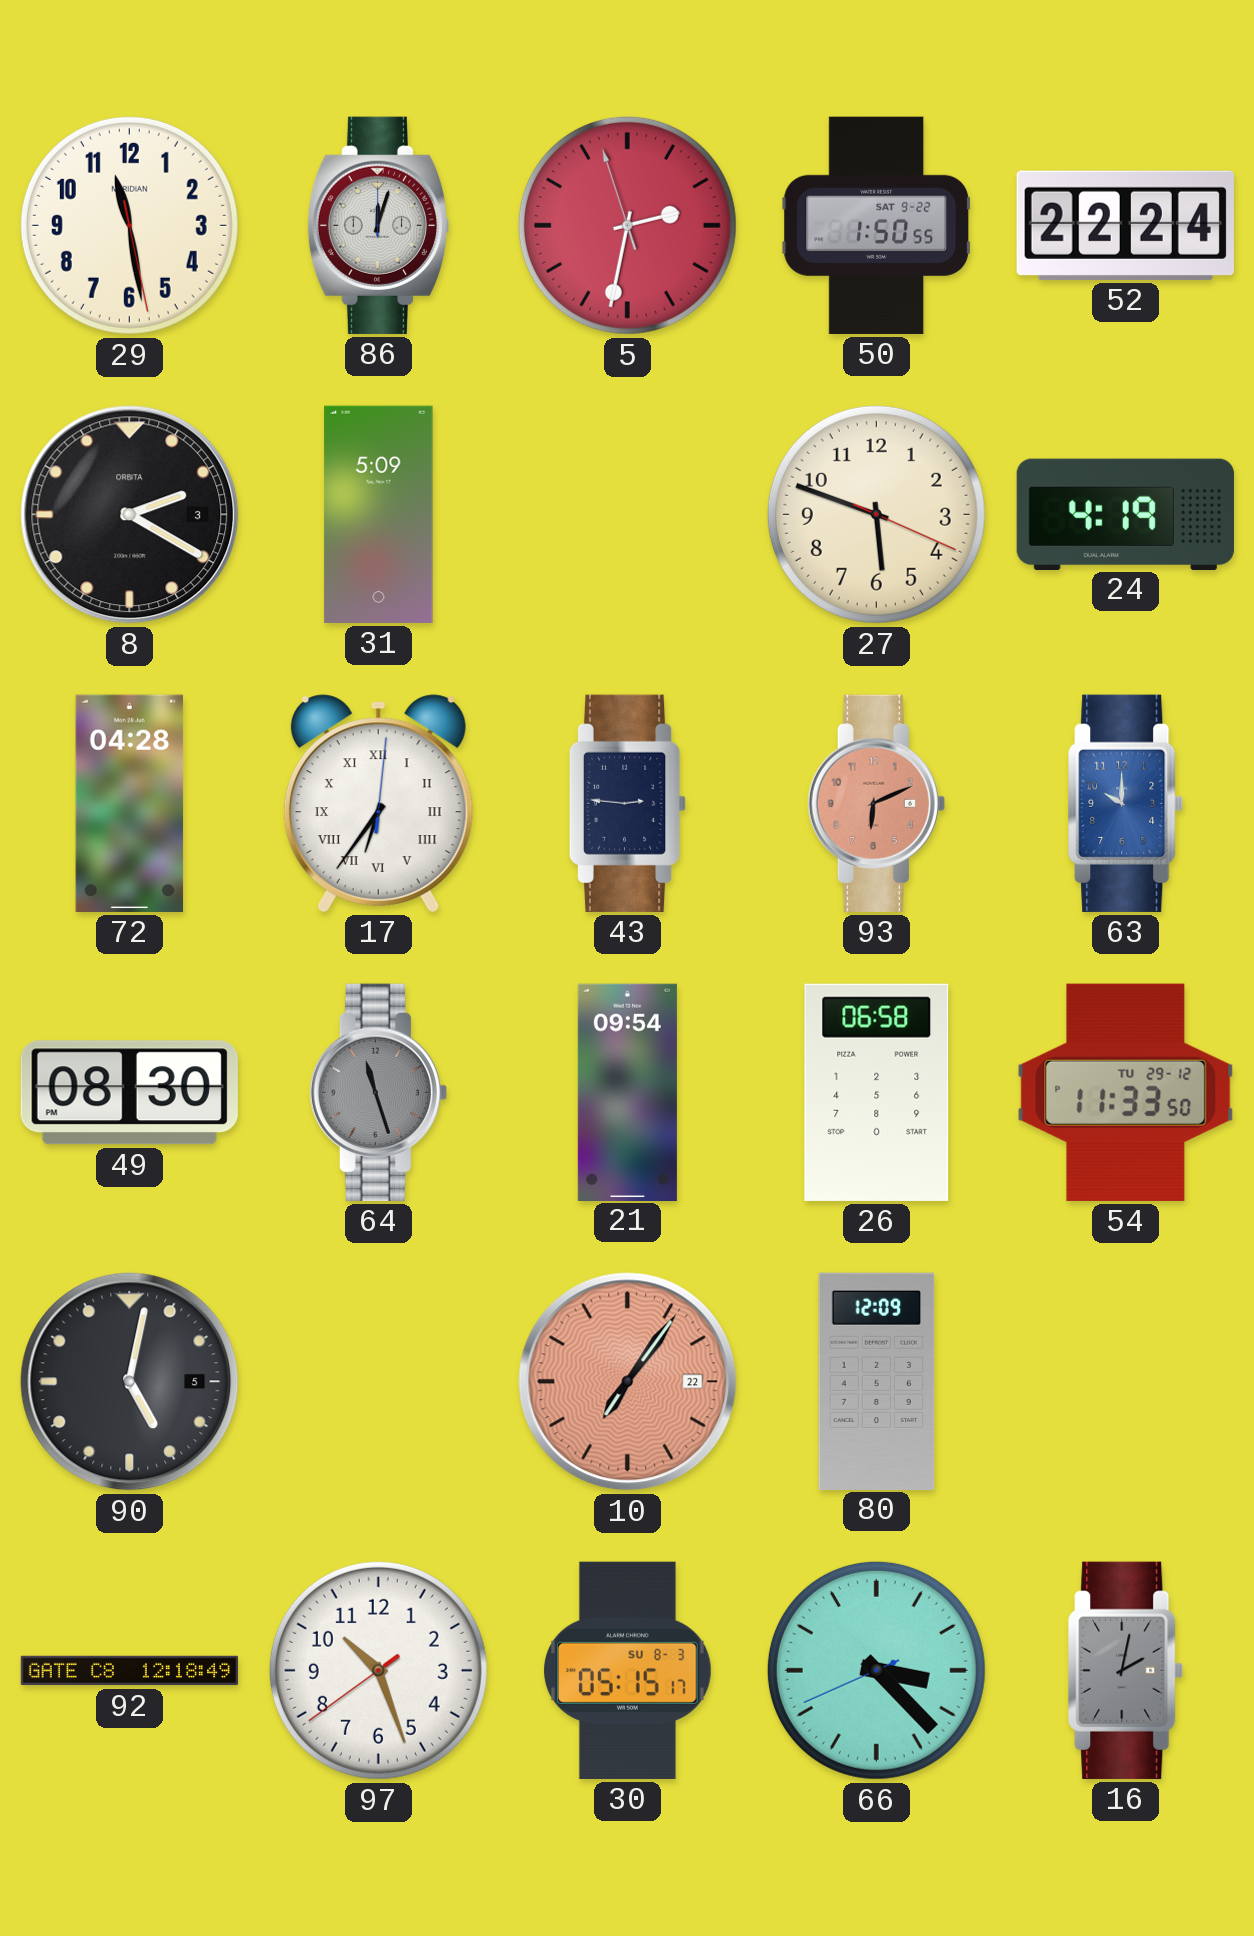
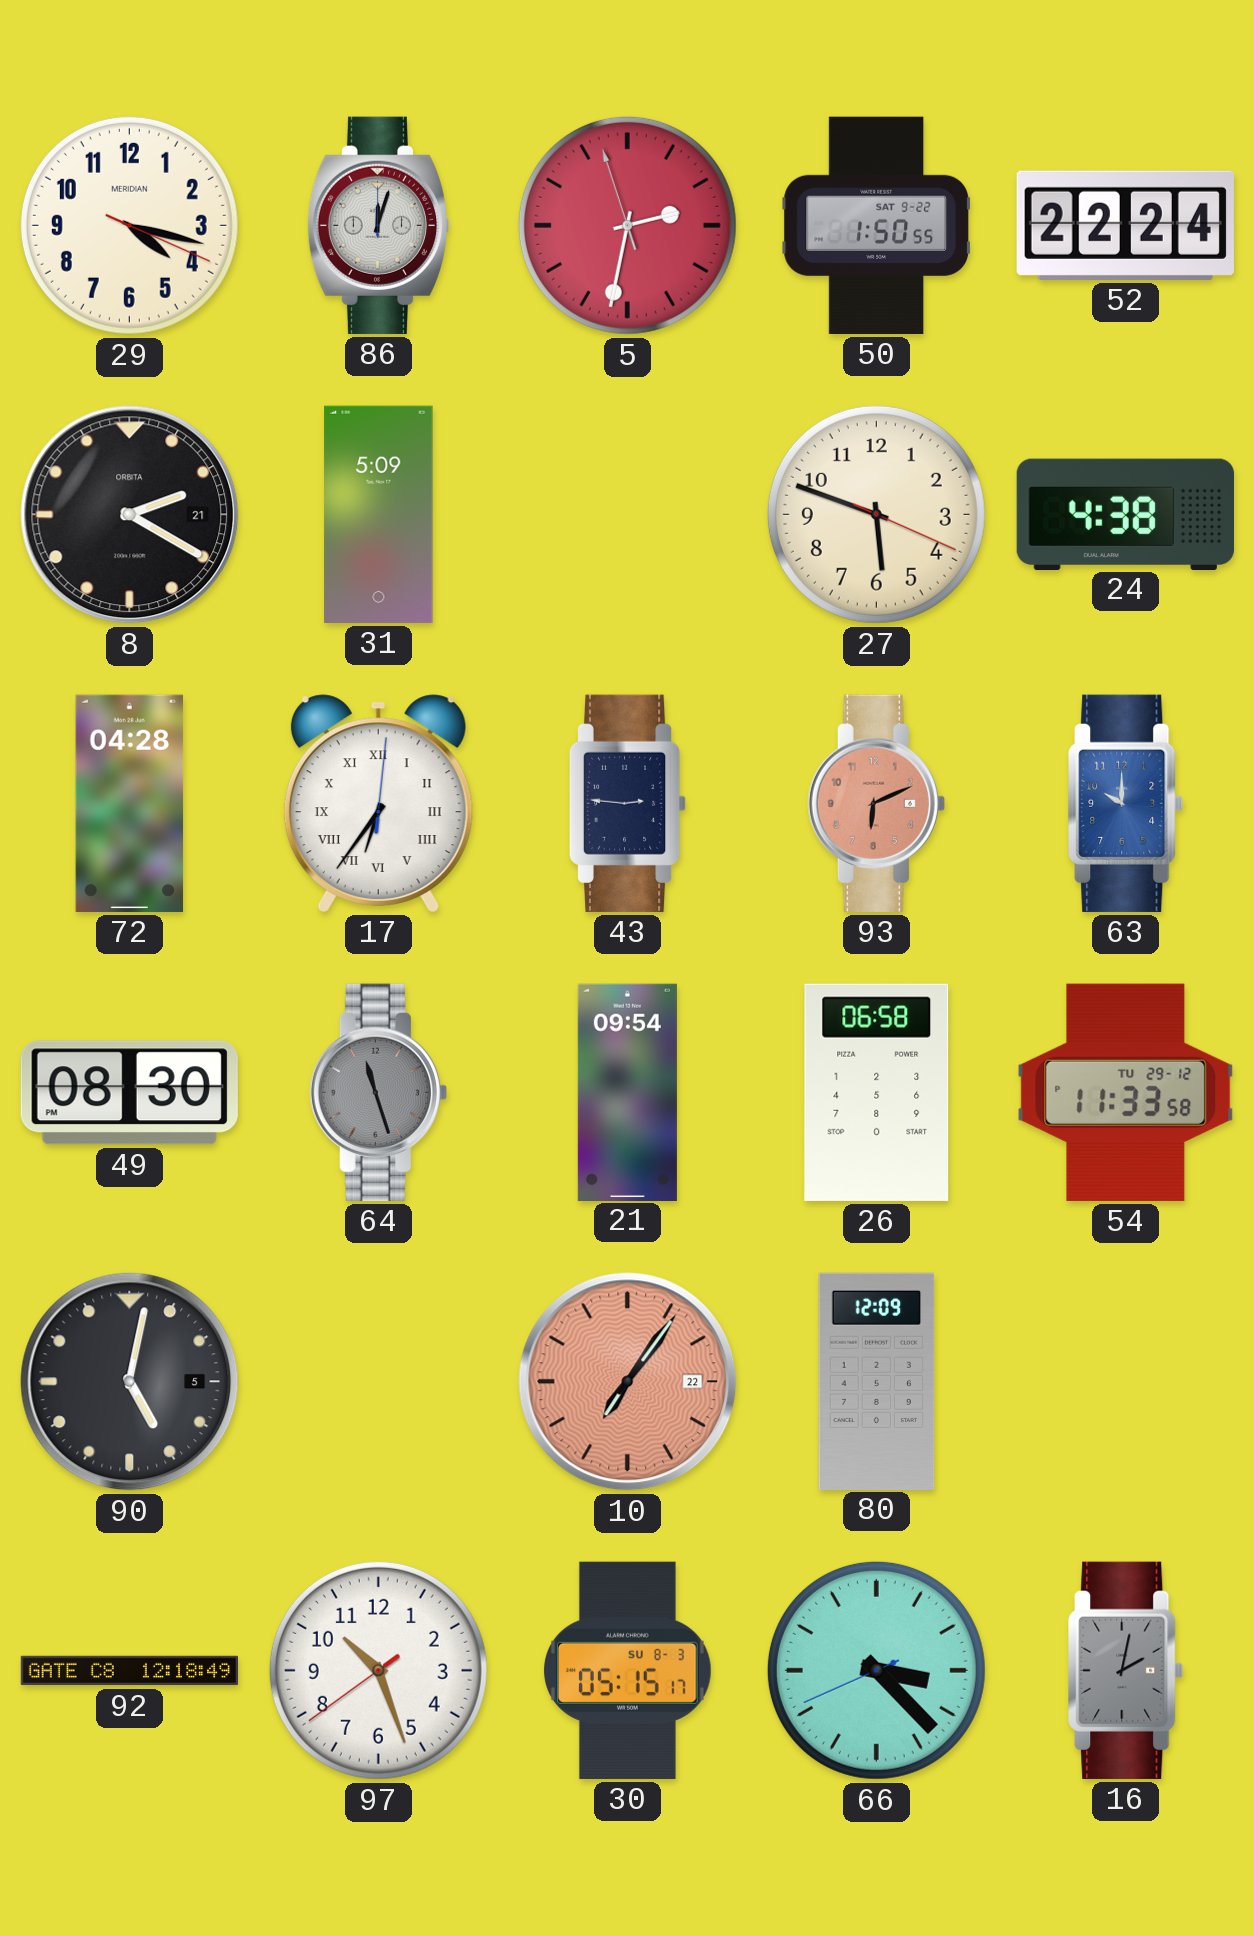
29: 11:28 -> 4:17
8 date: 3 -> 21
24: 4:19 -> 4:38
54: 11:33:50 -> 11:33:58
